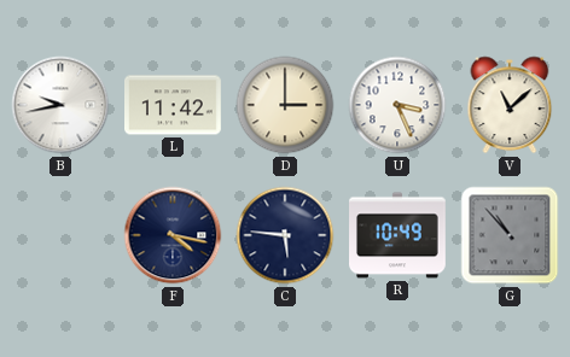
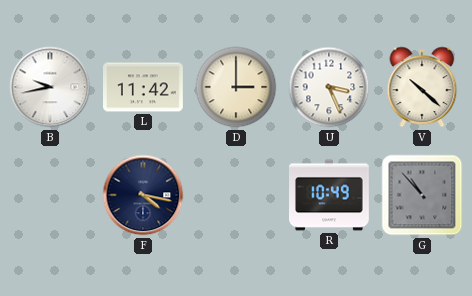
V: 11:08 -> 10:22
C: 5:46 -> none
